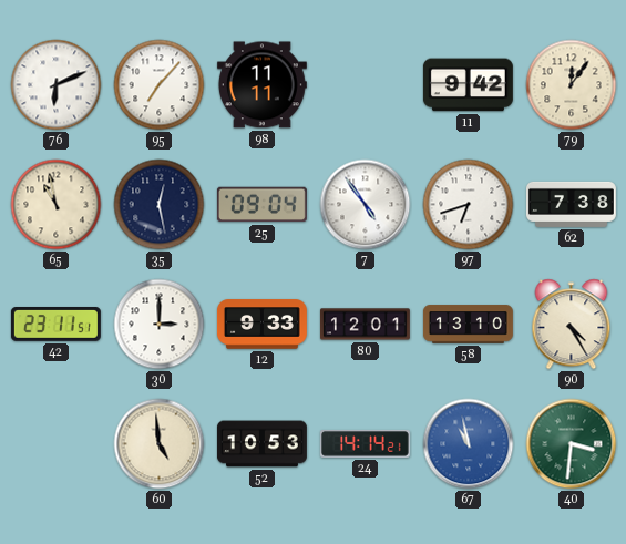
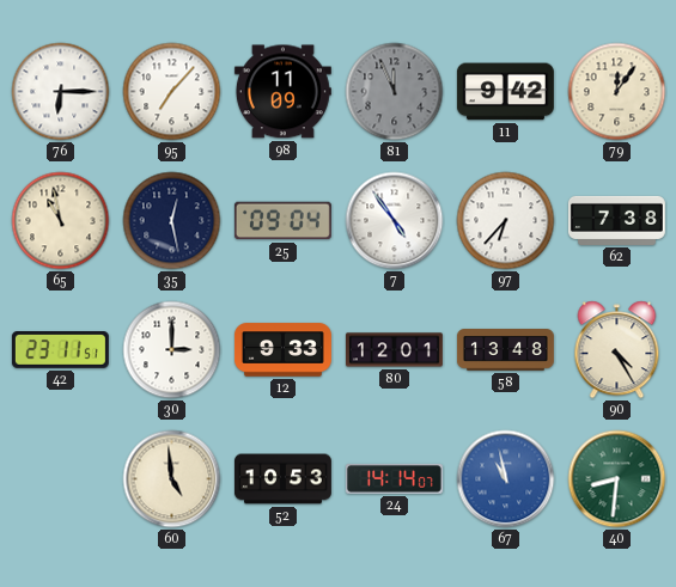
76: 6:11 -> 6:15
98: 11:11 -> 11:09
81: none -> 11:56
97: 6:42 -> 6:37
58: 13:10 -> 13:48
24: 14:14:21 -> 14:14:07
40: 3:31 -> 8:31
